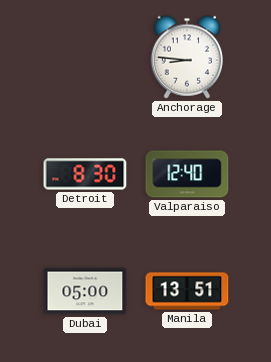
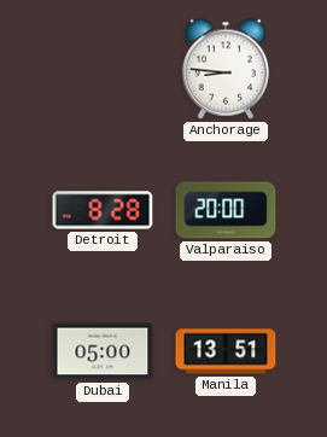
Detroit: 8:30 -> 8:28
Valparaiso: 12:40 -> 20:00
